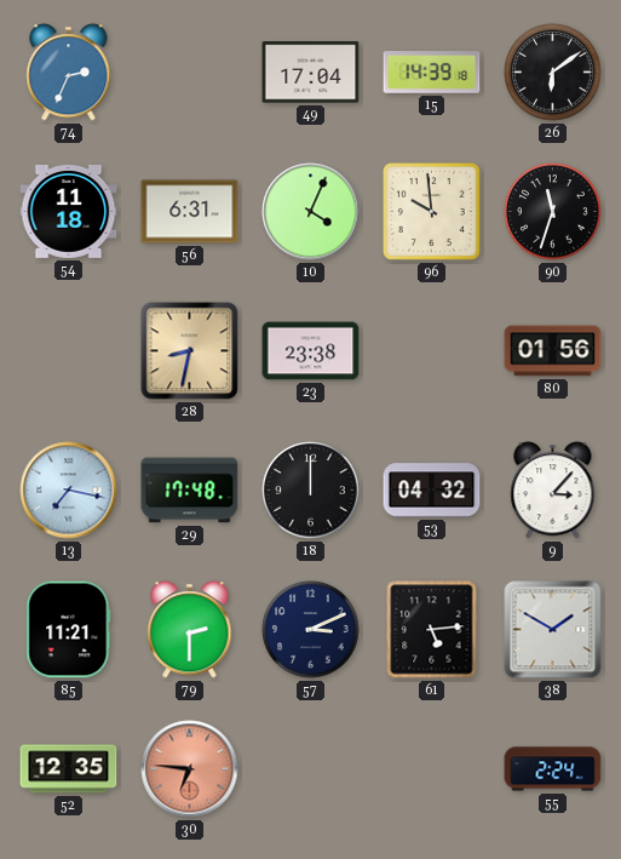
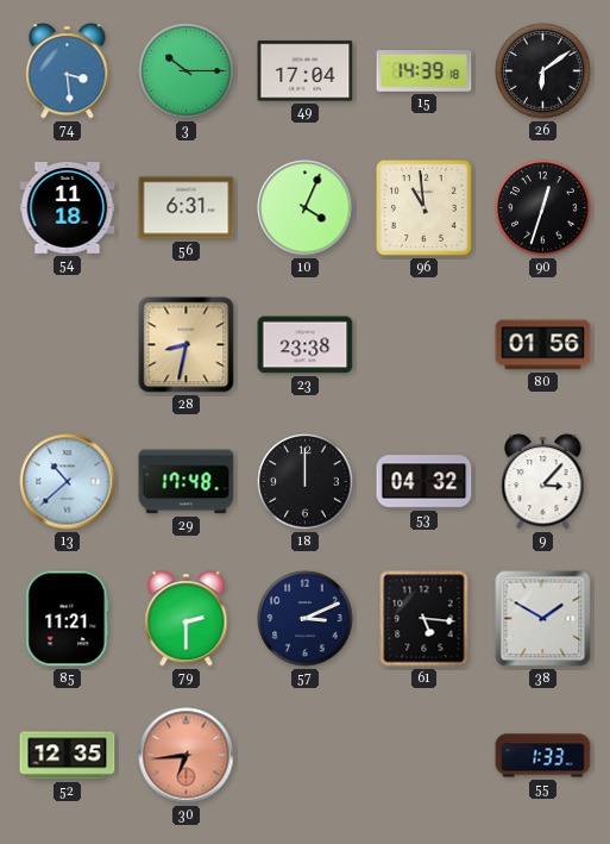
74: 2:34 -> 3:29
3: none -> 10:15
96: 9:59 -> 10:59
90: 11:33 -> 12:33
13: 7:17 -> 10:38
61: 5:14 -> 5:16
30: 6:46 -> 6:44
55: 2:24 -> 1:33
